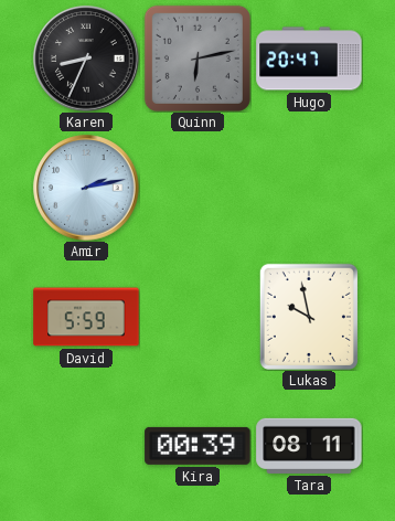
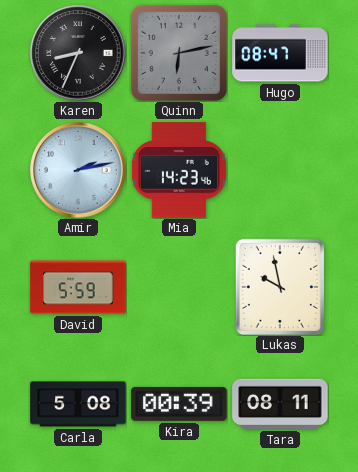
Hugo: 20:47 -> 08:47
Mia: none -> 14:23
Carla: none -> 5:08
